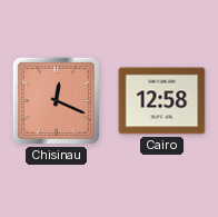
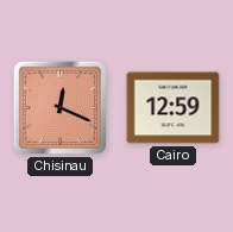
Cairo: 12:58 -> 12:59
